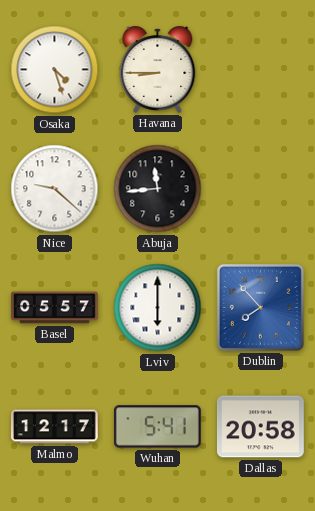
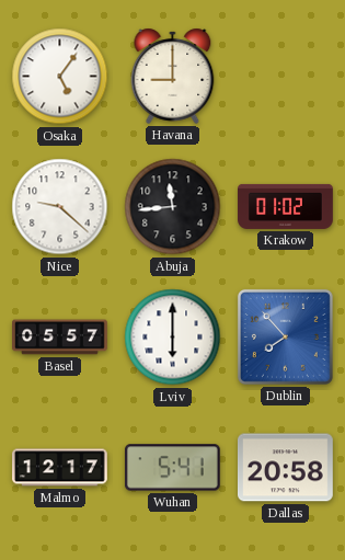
Osaka: 4:27 -> 5:06
Havana: 8:45 -> 9:00
Krakow: none -> 01:02
